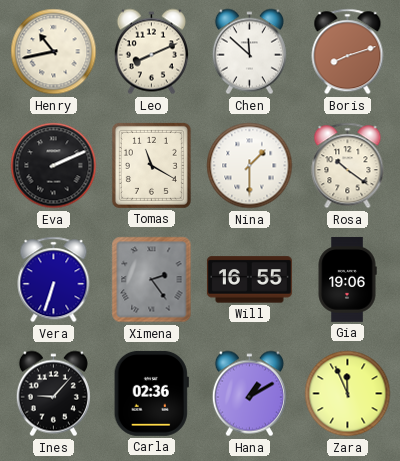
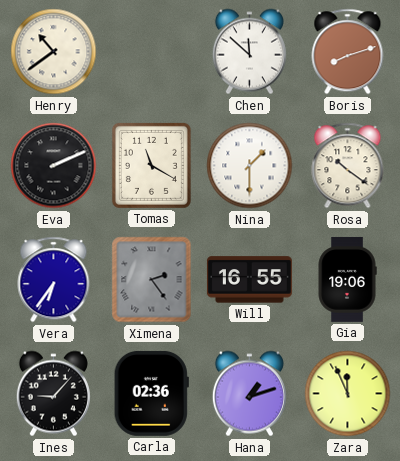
Henry: 10:43 -> 10:39
Leo: 8:11 -> none
Vera: 6:33 -> 6:36
Hana: 1:10 -> 1:12
